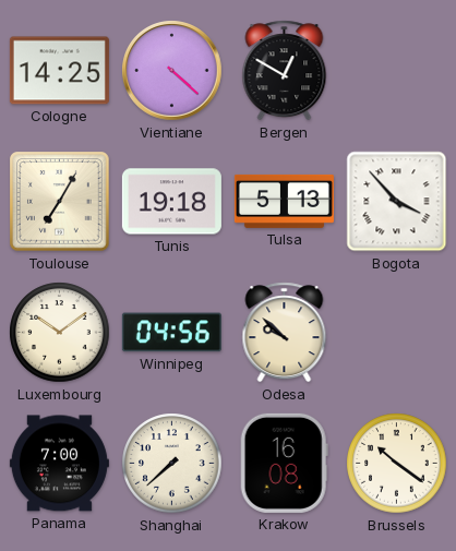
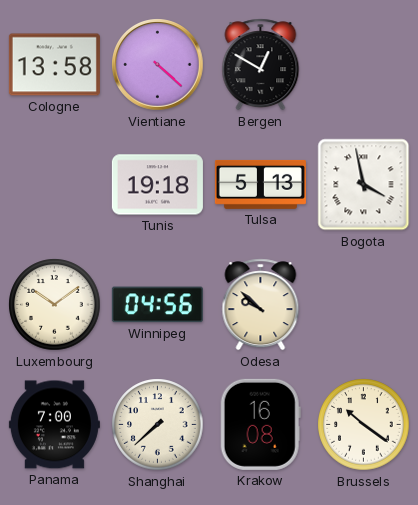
Cologne: 14:25 -> 13:58
Toulouse: 7:05 -> none
Bogota: 3:53 -> 3:58
